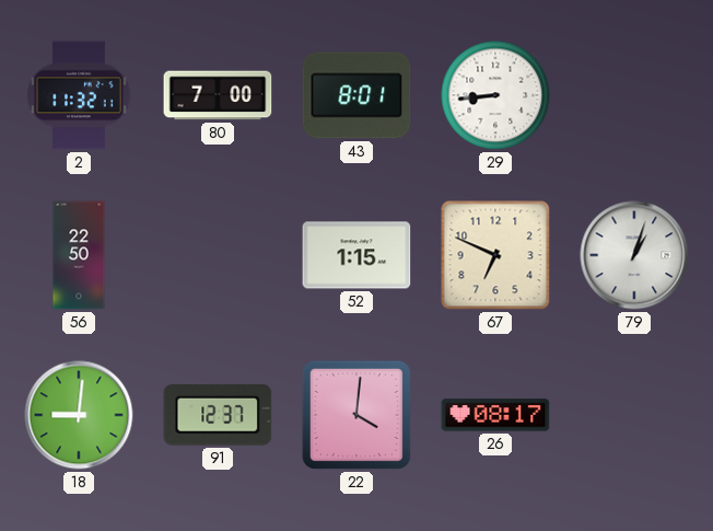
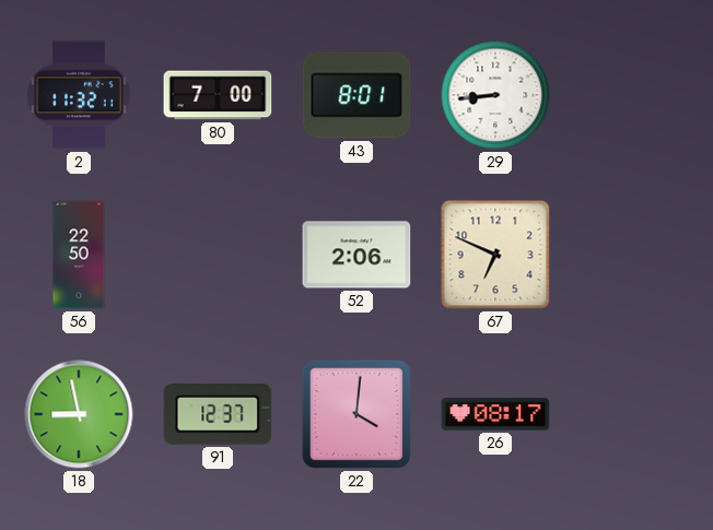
52: 1:15 -> 2:06
79: 1:03 -> none
18: 9:01 -> 8:58
